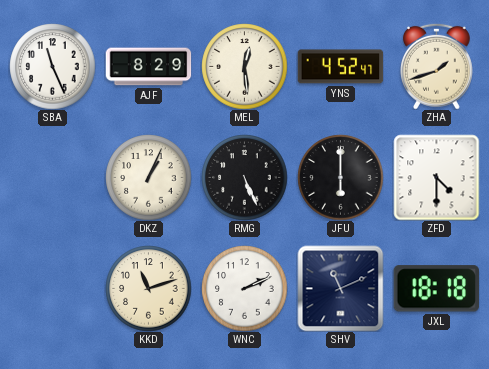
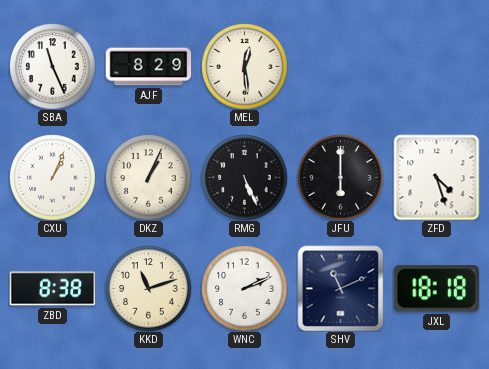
YNS: 4:52 -> none
ZHA: 1:42 -> none
CXU: none -> 1:04
ZFD: 4:30 -> 4:27
ZBD: none -> 8:38
